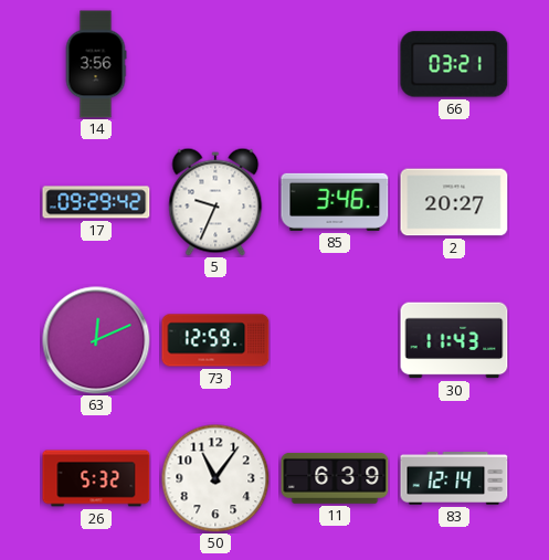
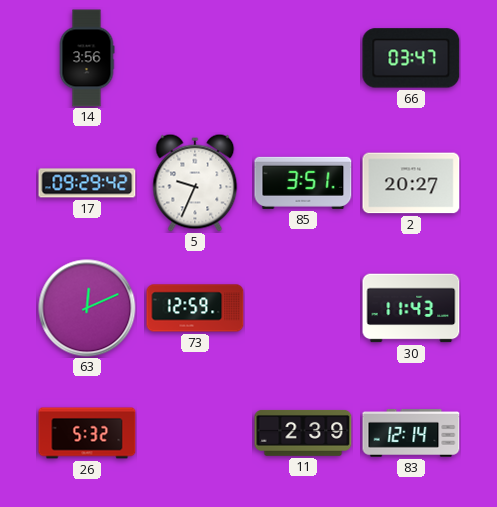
66: 03:21 -> 03:47
85: 3:46 -> 3:51
50: 11:06 -> none
11: 6:39 -> 2:39
